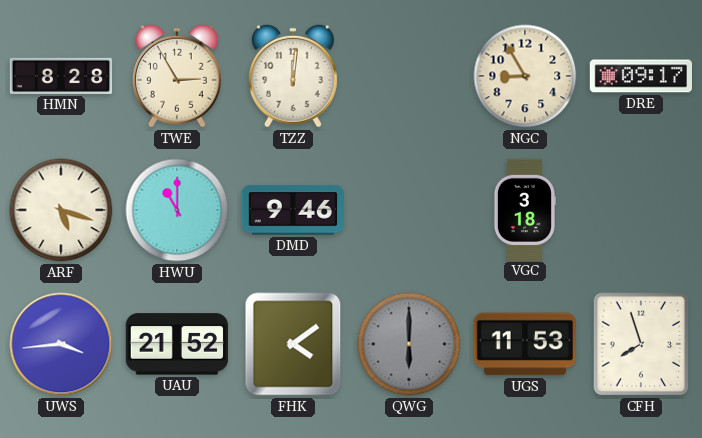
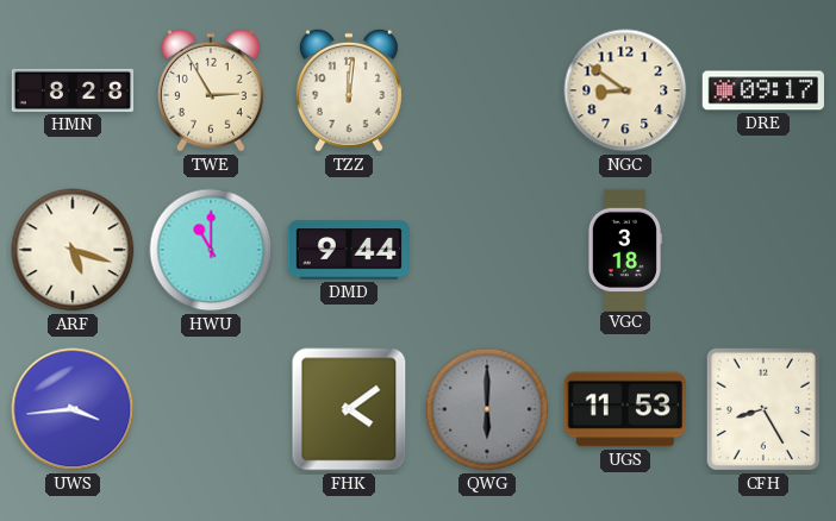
NGC: 8:55 -> 8:51
DMD: 9:46 -> 9:44
UAU: 21:52 -> none
CFH: 7:57 -> 8:25
